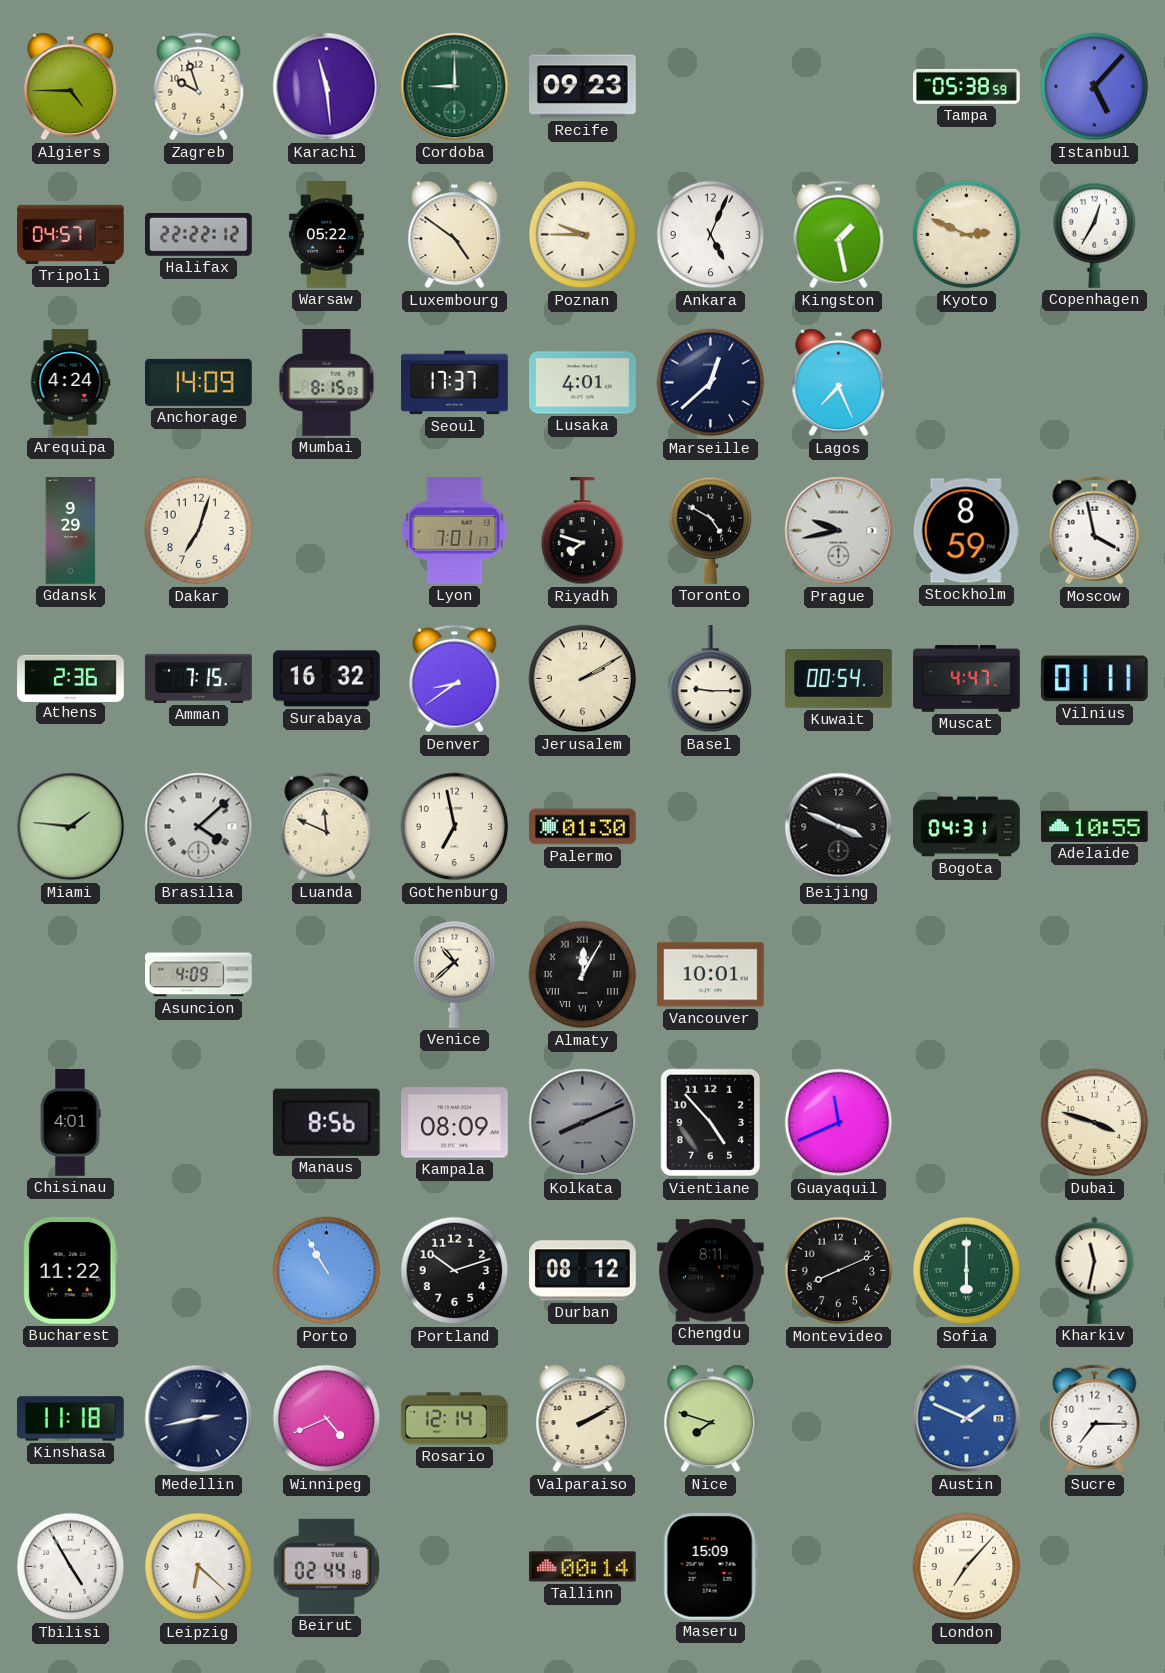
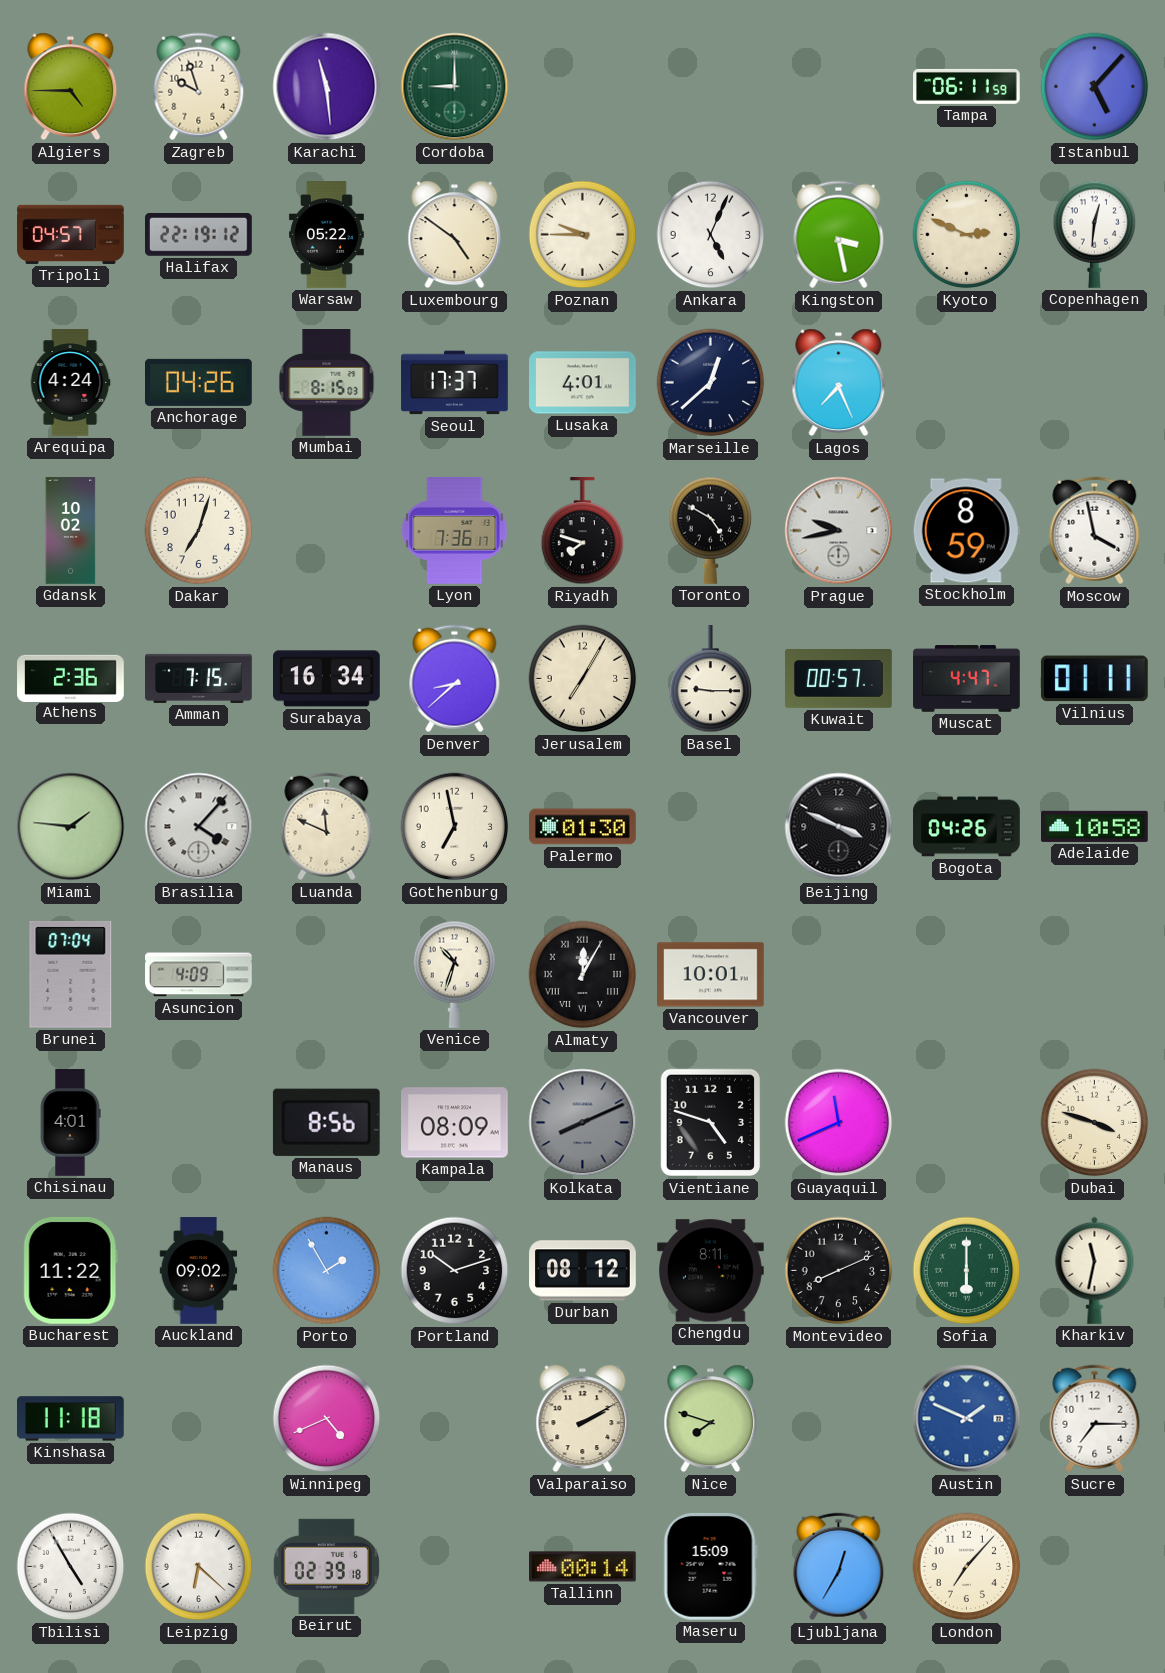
Recife: 09:23 -> none
Tampa: 05:38 -> 06:11
Halifax: 22:22 -> 22:19
Kingston: 1:28 -> 3:28
Copenhagen: 12:35 -> 12:31
Anchorage: 14:09 -> 04:26
Gdansk: 9:29 -> 10:02
Lyon: 7:01 -> 7:36
Surabaya: 16:32 -> 16:34
Denver: 8:39 -> 8:38
Jerusalem: 2:10 -> 7:05
Kuwait: 00:54 -> 00:57
Brasilia: 4:08 -> 4:07
Bogota: 04:31 -> 04:26
Adelaide: 10:55 -> 10:58
Brunei: none -> 07:04
Venice: 10:38 -> 10:33
Vientiane: 4:53 -> 4:48
Auckland: none -> 09:02
Porto: 10:55 -> 1:55
Medellin: 2:43 -> none
Rosario: 12:14 -> none
Beirut: 02:44 -> 02:39
Ljubljana: none -> 12:35
